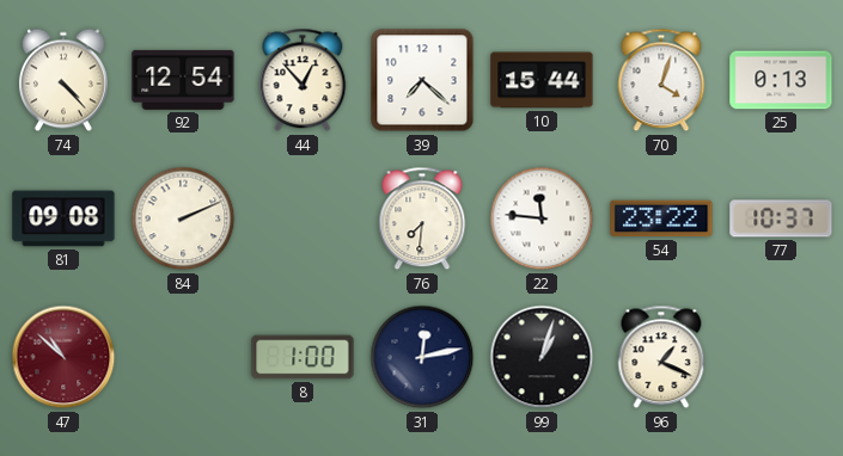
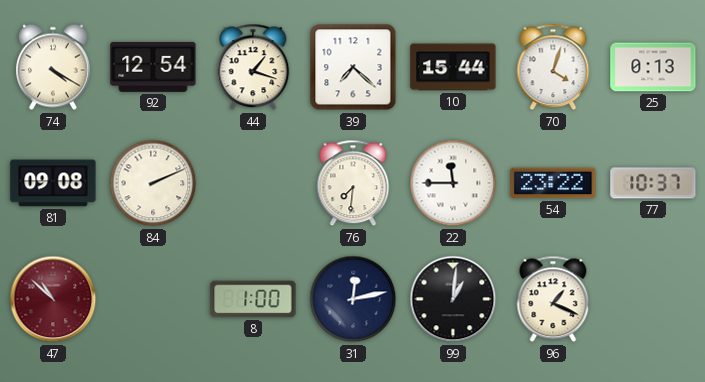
74: 4:23 -> 4:20
44: 12:53 -> 1:18
22: 11:46 -> 11:45
99: 1:03 -> 1:01
